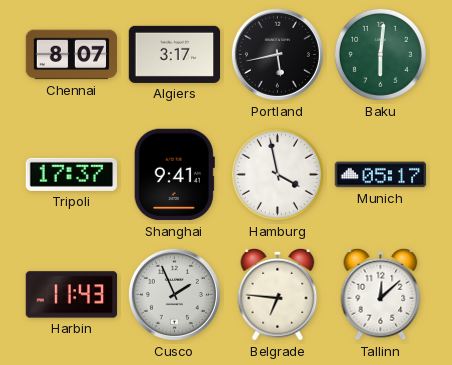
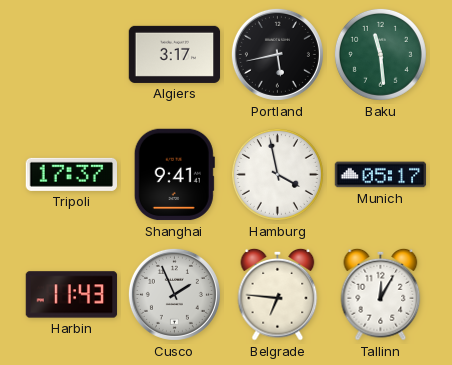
Chennai: 8:07 -> none
Baku: 6:01 -> 11:29
Tallinn: 12:08 -> 12:05
